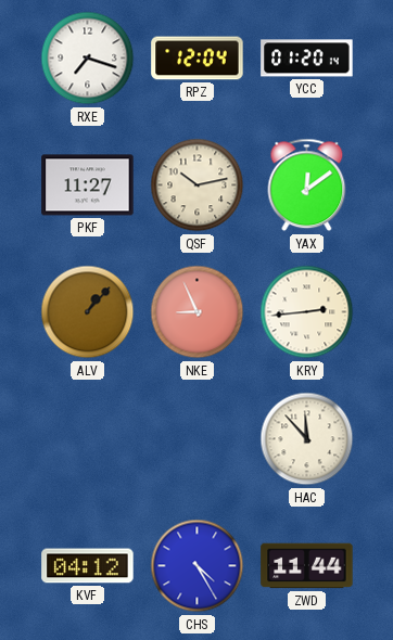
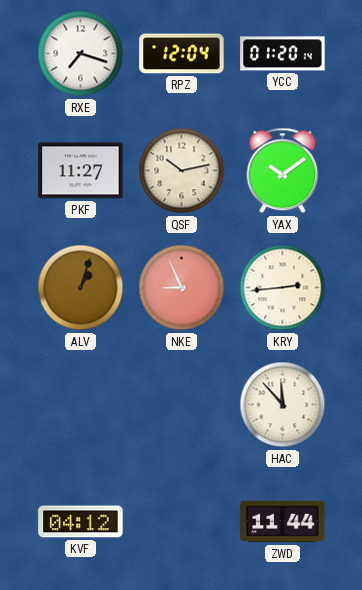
YAX: 12:09 -> 10:09
ALV: 1:07 -> 1:03
CHS: 4:25 -> none
